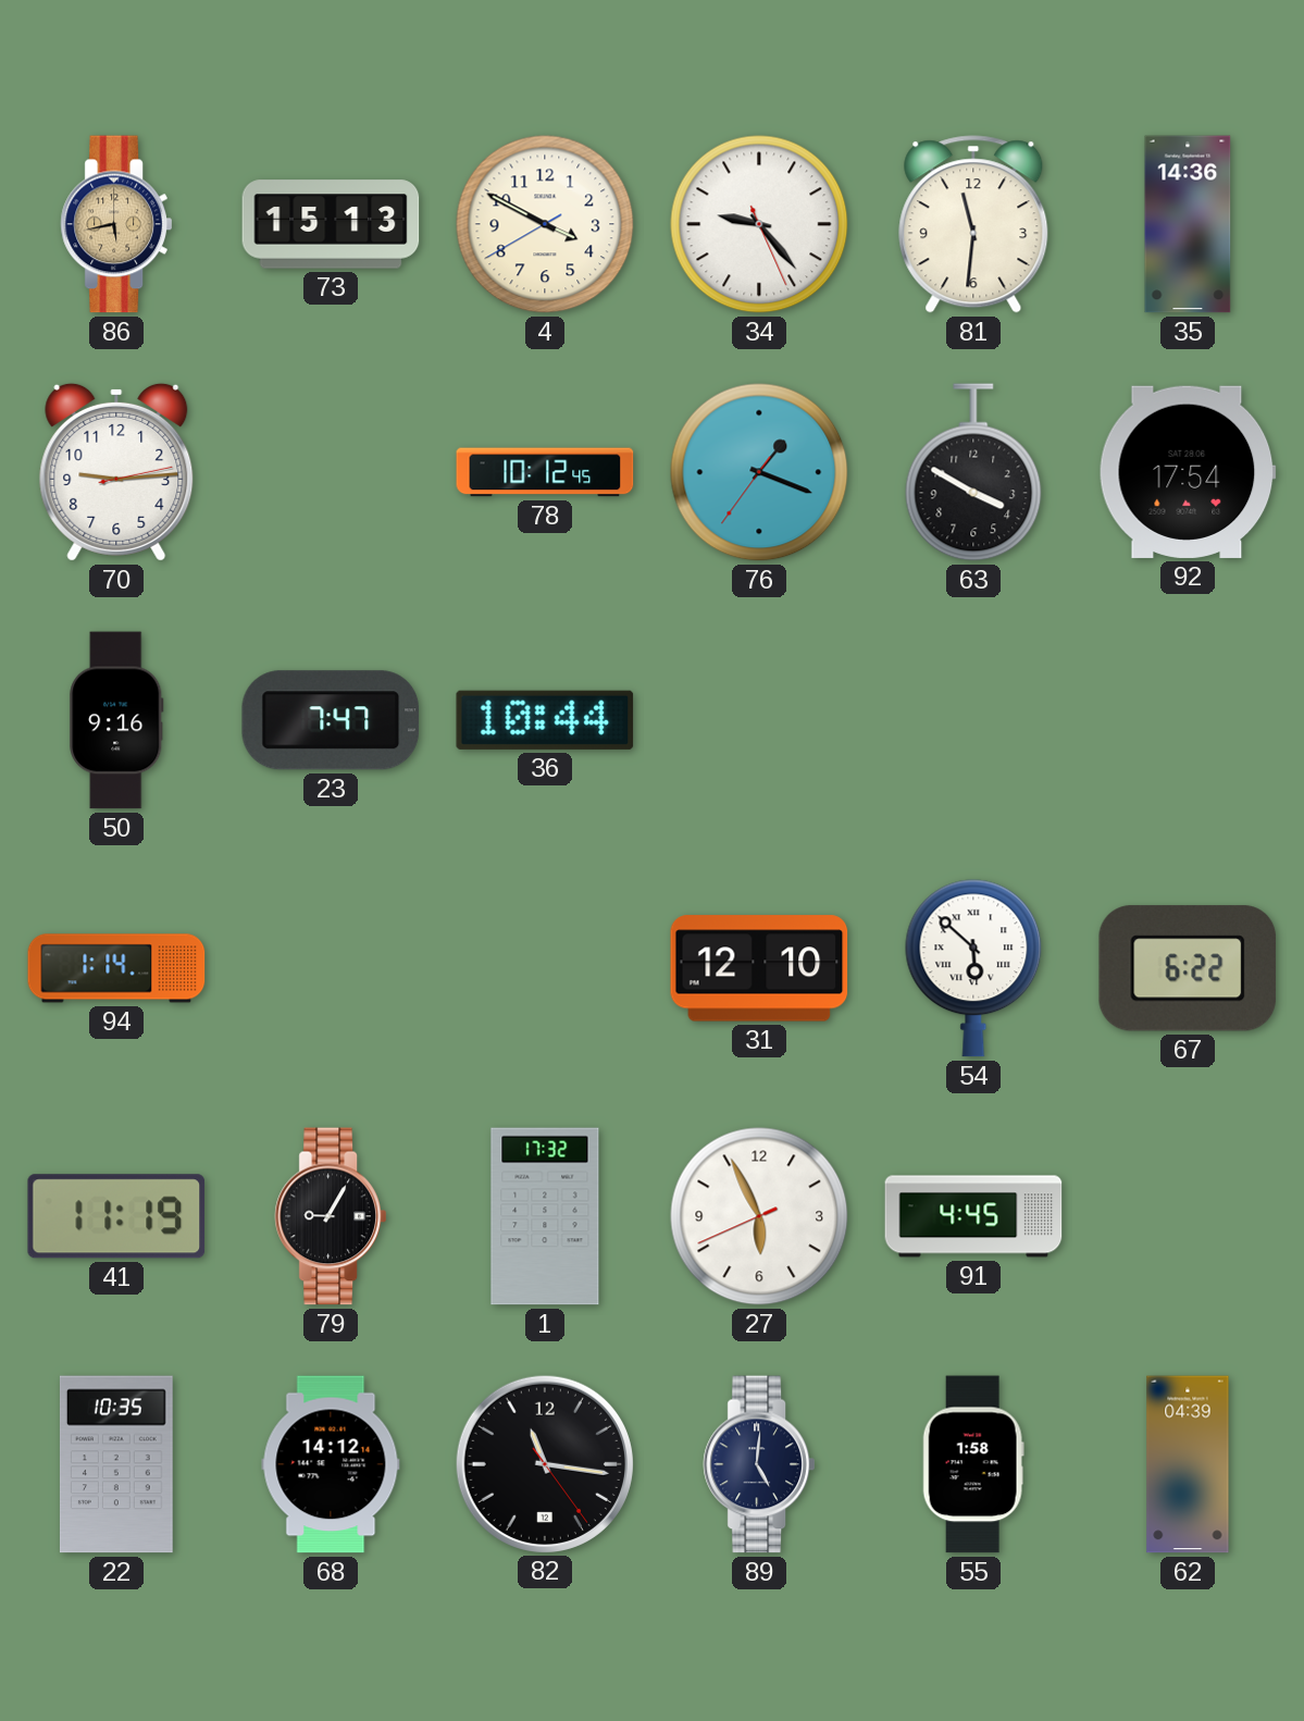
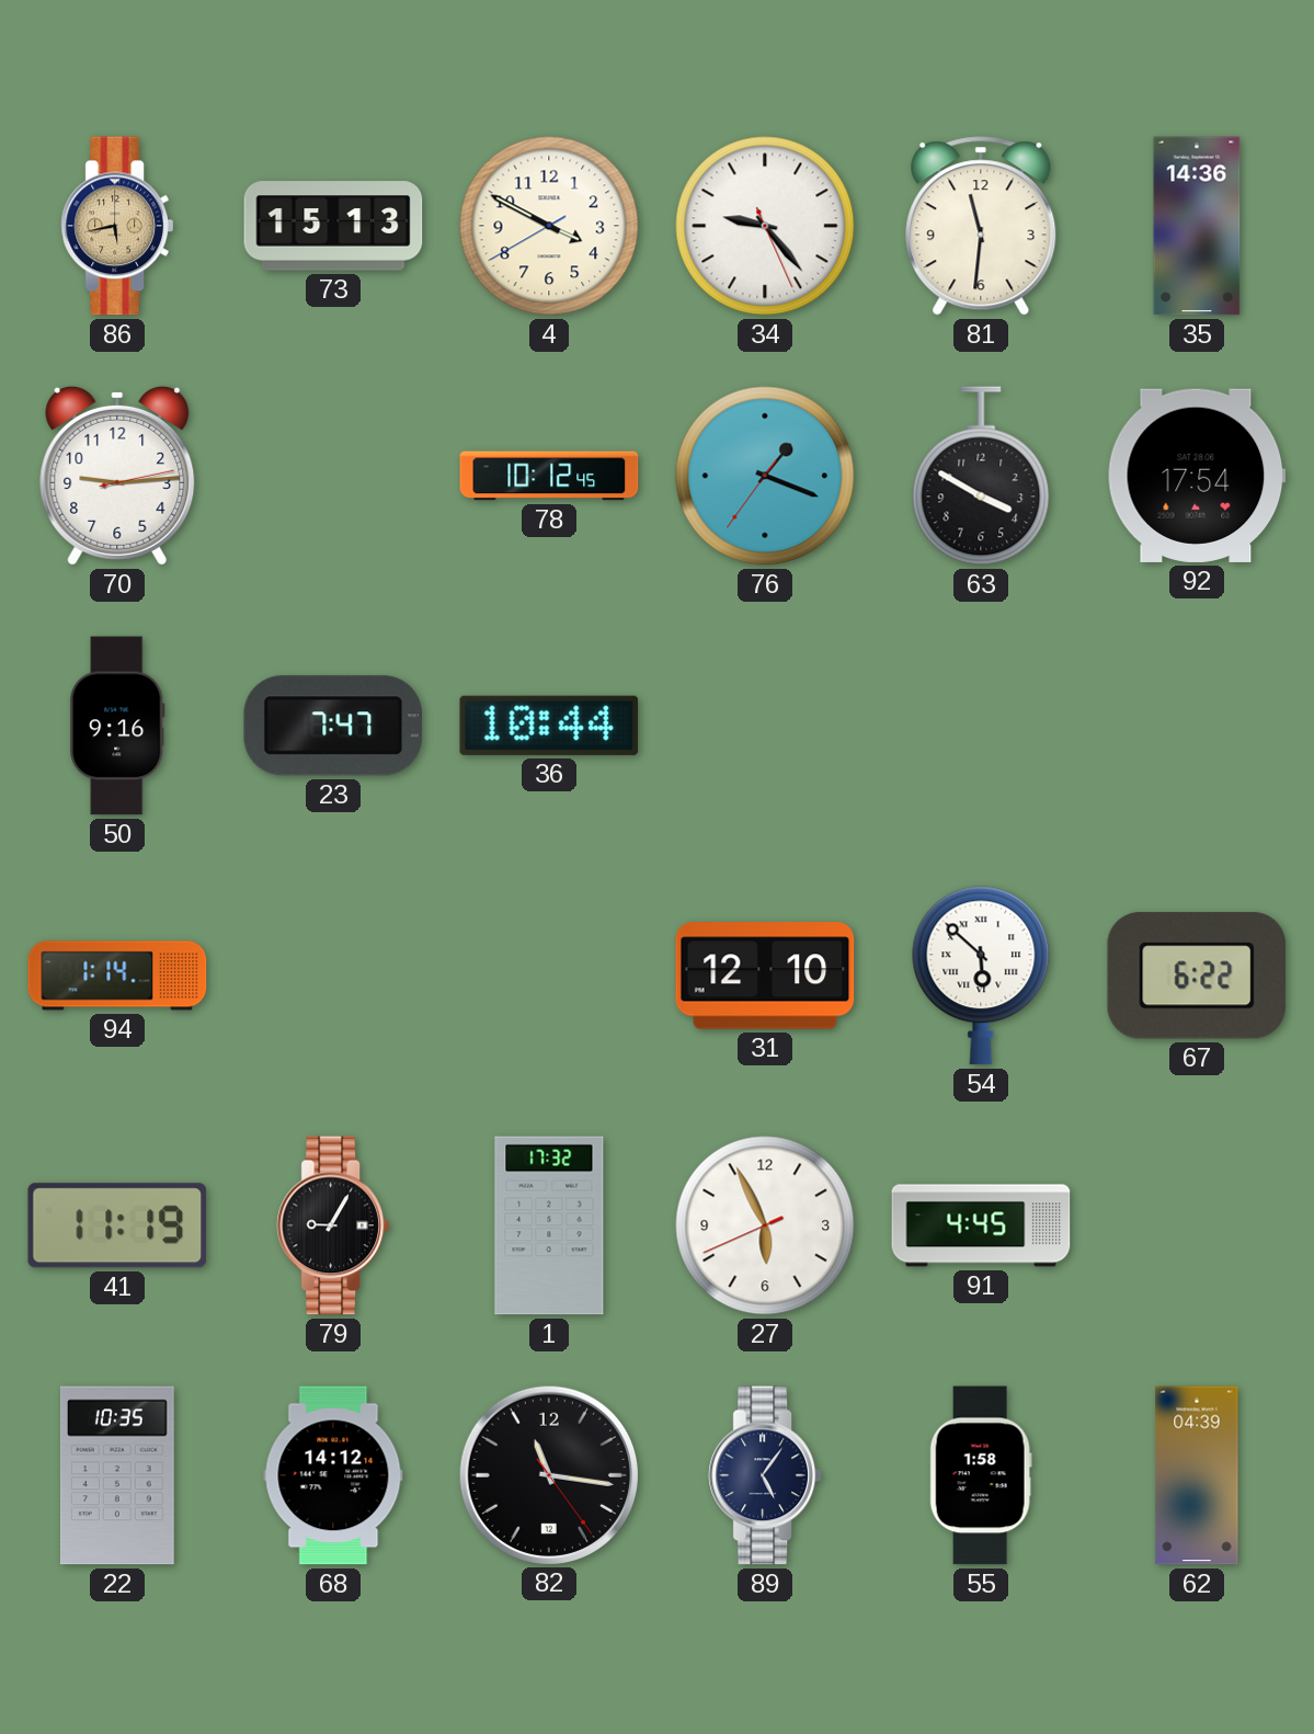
89: 5:01 -> 5:06
